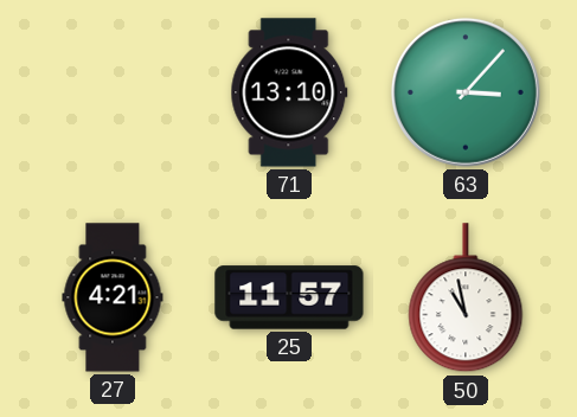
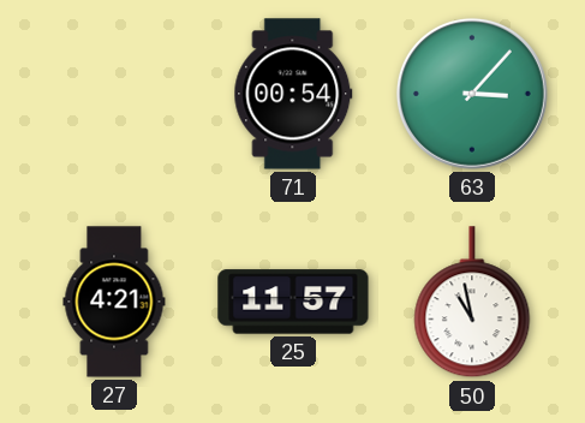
71: 13:10 -> 00:54
